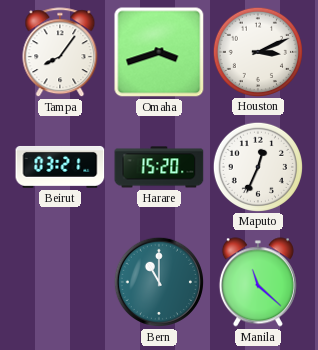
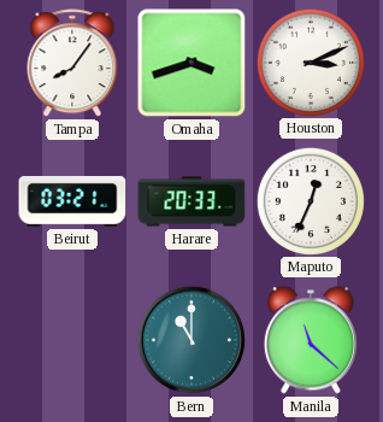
Harare: 15:20 -> 20:33
